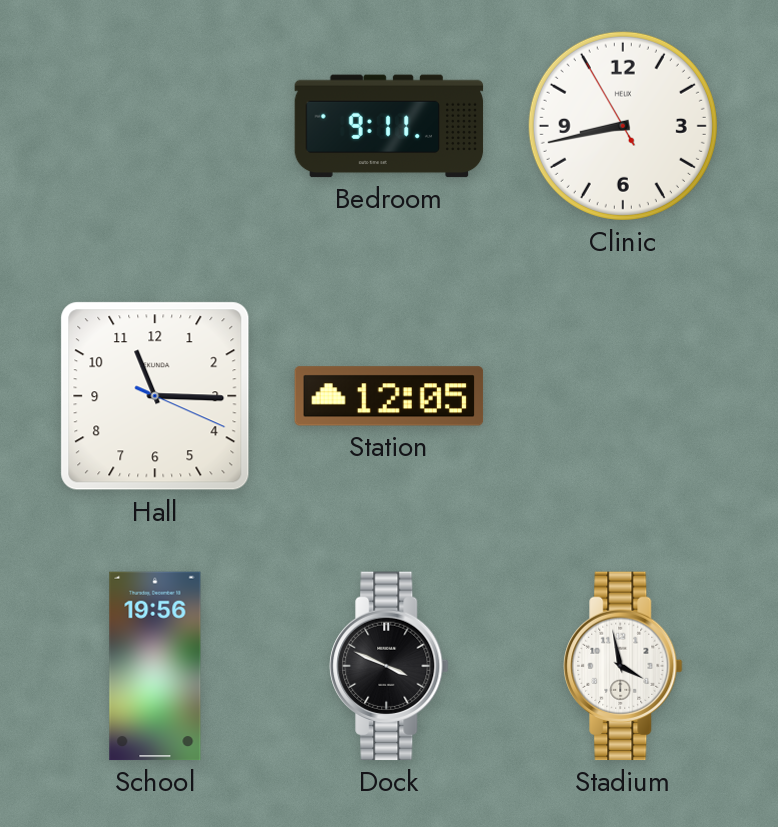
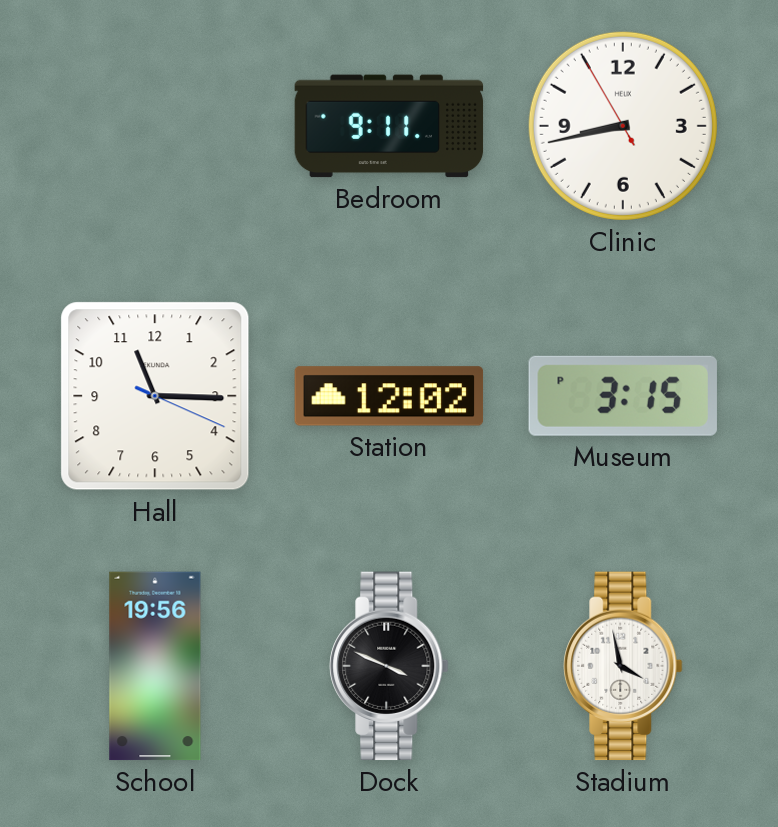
Station: 12:05 -> 12:02
Museum: none -> 3:15
